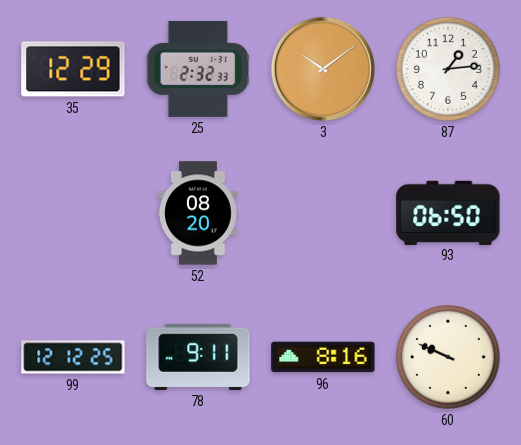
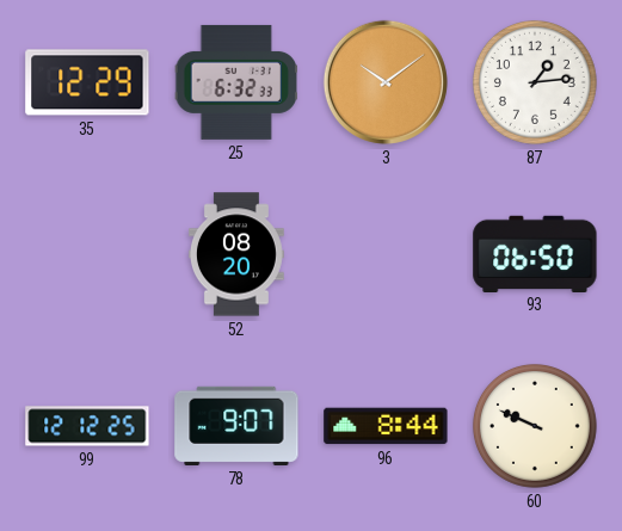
25: 2:32 -> 6:32
78: 9:11 -> 9:07
96: 8:16 -> 8:44
